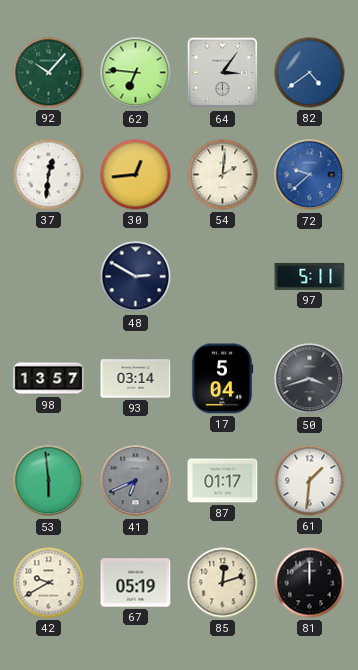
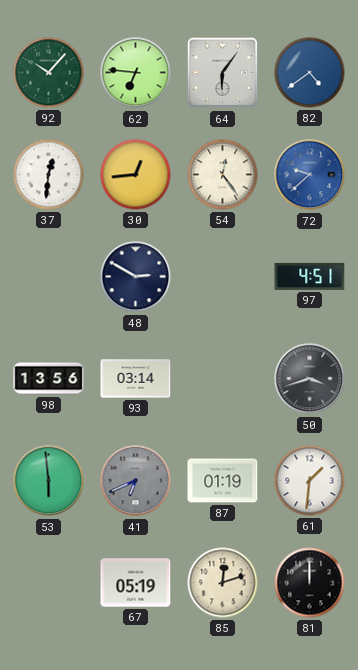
64: 3:06 -> 6:06
54: 2:01 -> 12:24
97: 5:11 -> 4:51
98: 13:57 -> 13:56
17: 5:04 -> none
87: 01:17 -> 01:19
42: 9:40 -> none
